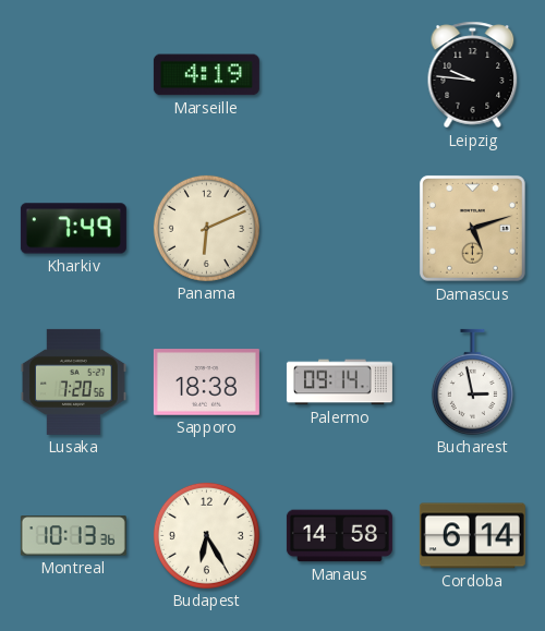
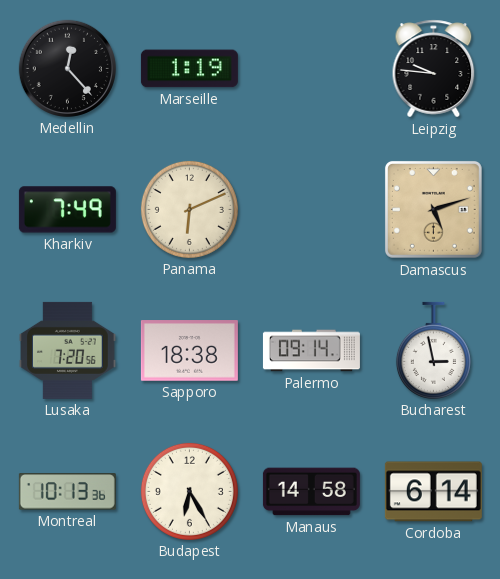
Medellin: none -> 12:23
Marseille: 4:19 -> 1:19
